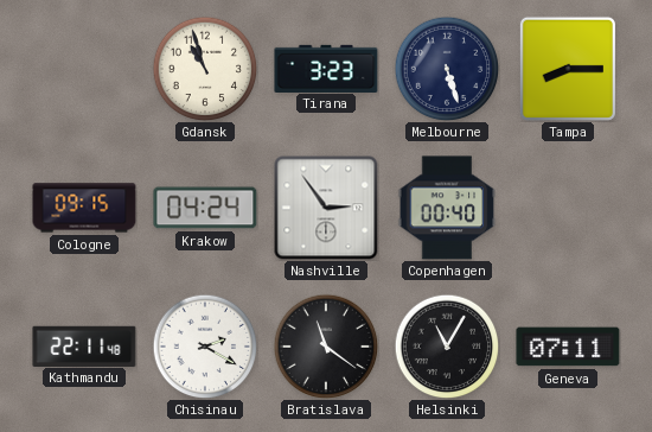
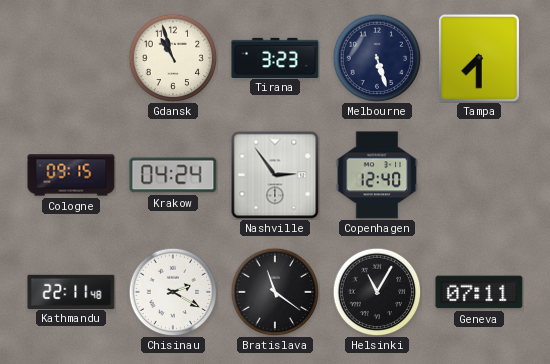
Tampa: 8:15 -> 7:30
Copenhagen: 00:40 -> 12:40
